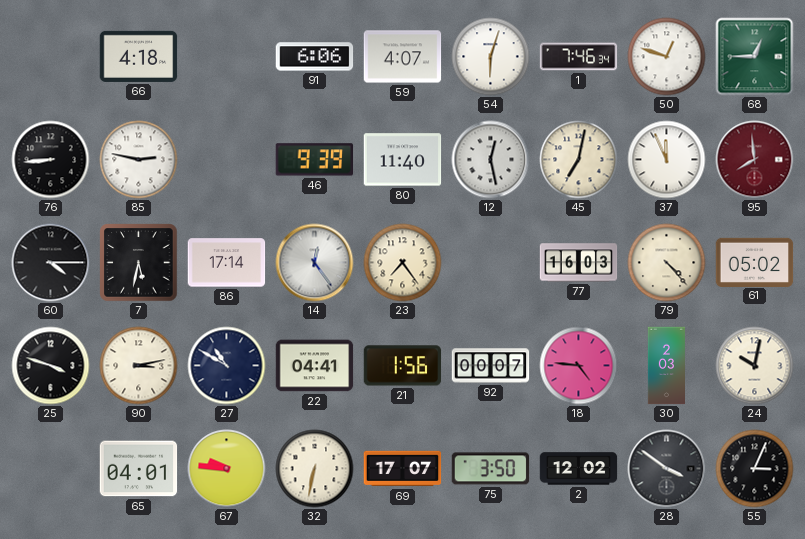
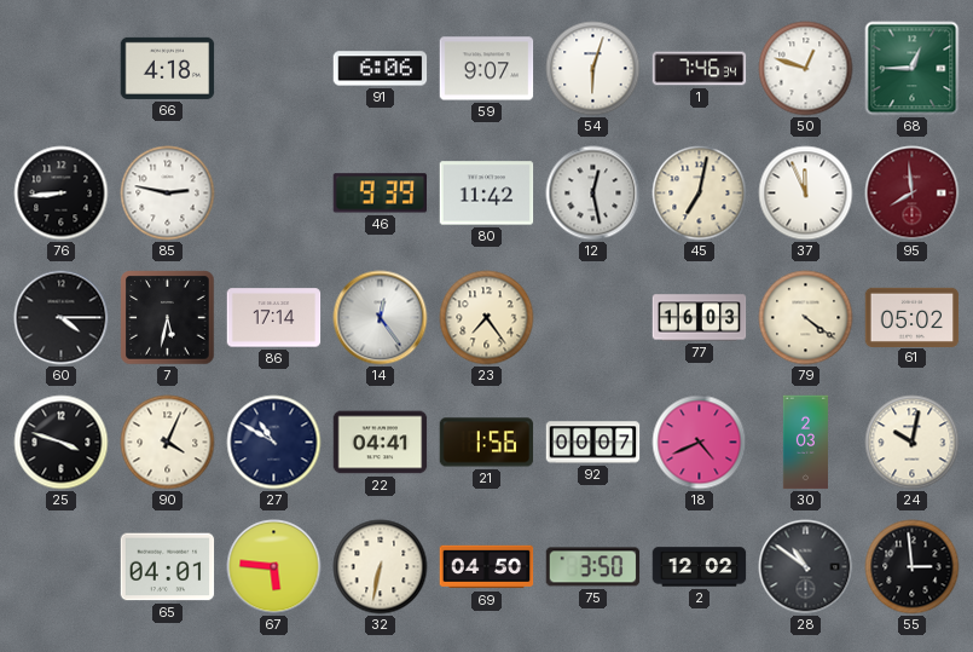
59: 4:07 -> 9:07
80: 11:40 -> 11:42
79: 4:23 -> 4:21
90: 3:13 -> 4:04
18: 4:46 -> 4:41
67: 9:46 -> 5:46
69: 17:07 -> 04:50
28: 3:51 -> 10:51
55: 3:04 -> 2:59
